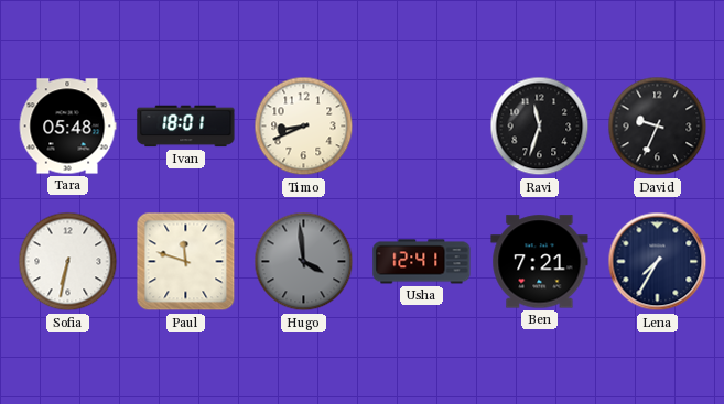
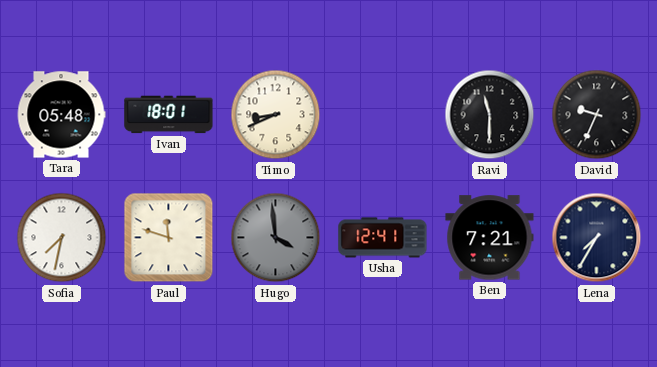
Ravi: 11:33 -> 11:30
Sofia: 6:32 -> 7:32
